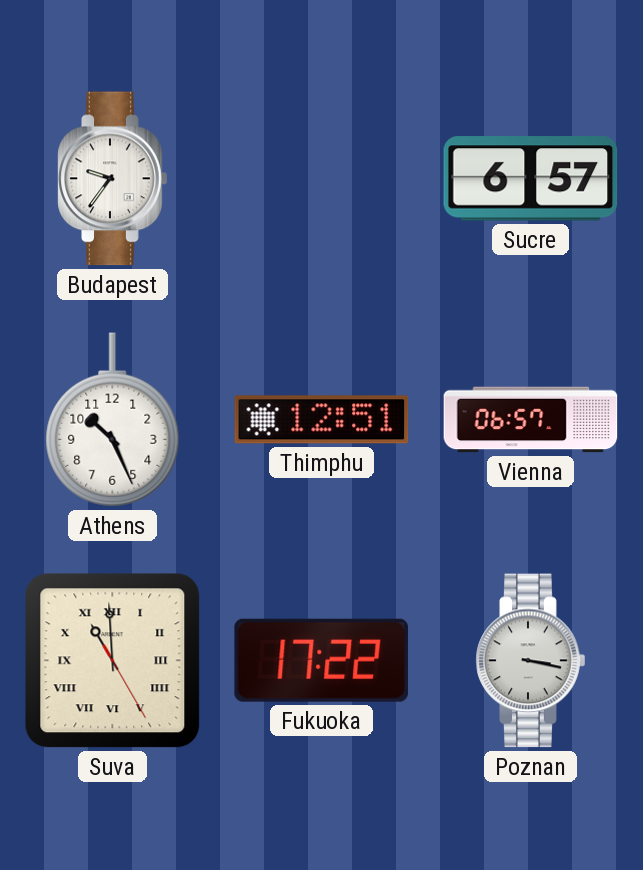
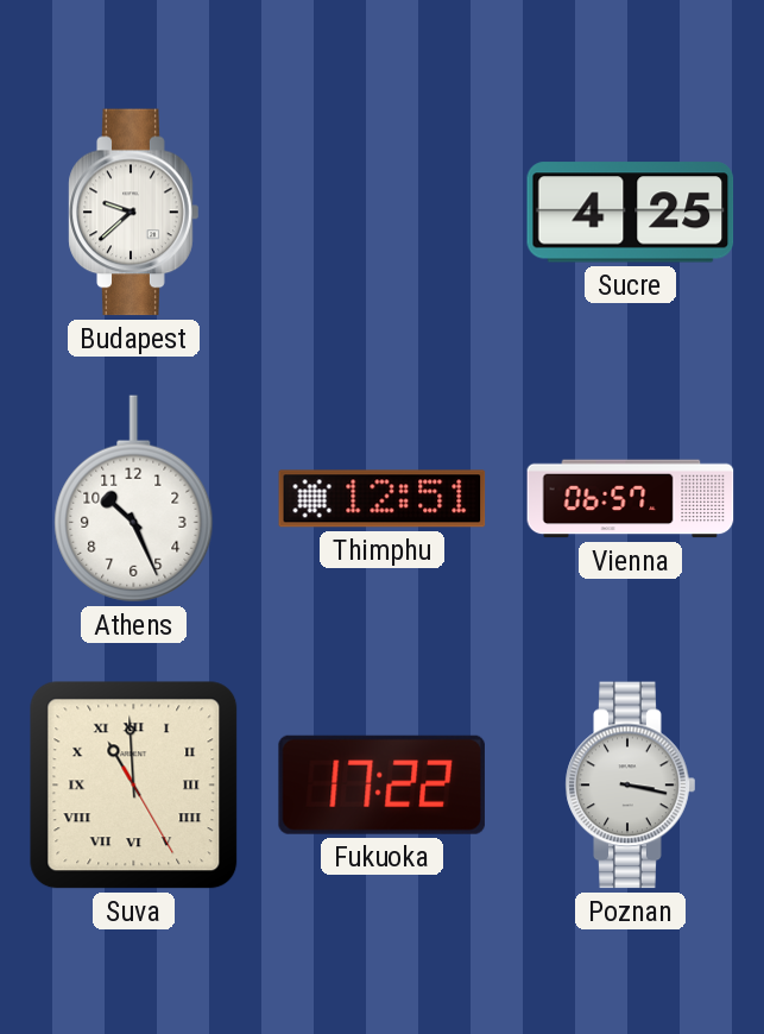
Budapest: 9:36 -> 9:38
Sucre: 6:57 -> 4:25
